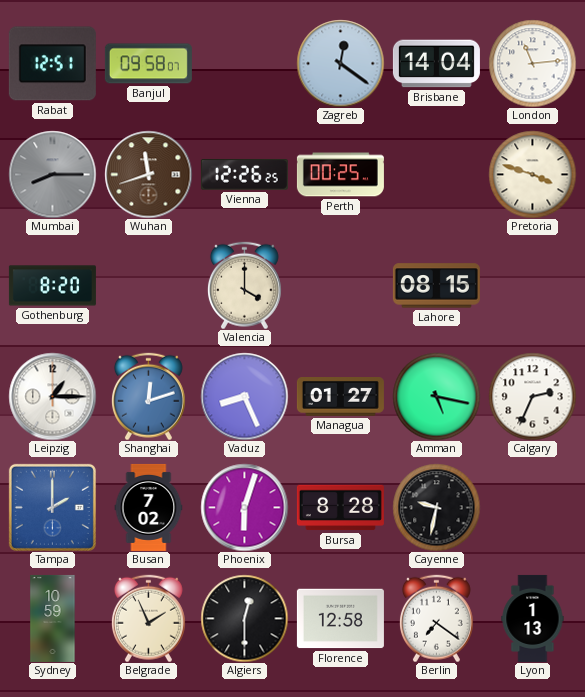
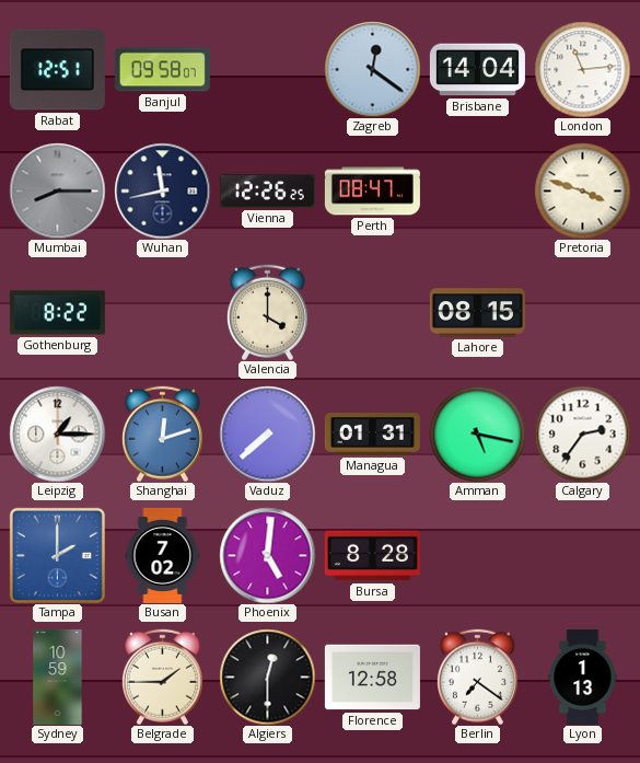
Wuhan: 11:42 -> 11:43
Wuhan dial: brown -> navy
Perth: 00:25 -> 08:47
Gothenburg: 8:20 -> 8:22
Vaduz: 8:26 -> 7:38
Managua: 01:27 -> 01:31
Calgary: 2:34 -> 2:36
Phoenix: 6:03 -> 5:01
Cayenne: 9:32 -> none
Belgrade: 1:56 -> 1:45
